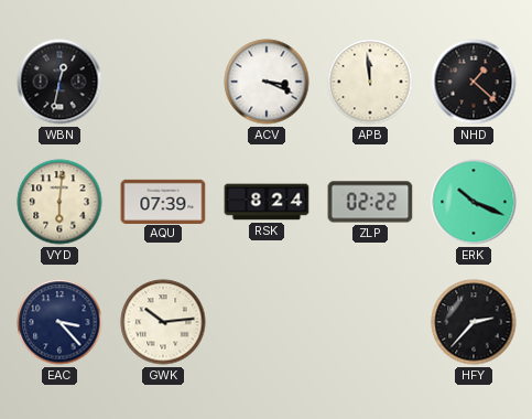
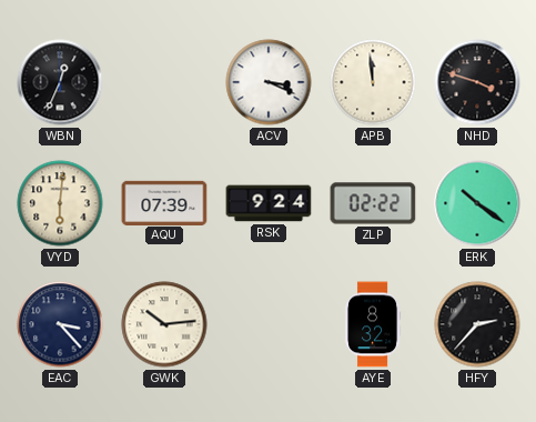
WBN: 12:32 -> 12:34
NHD: 1:22 -> 3:48
RSK: 8:24 -> 9:24
ERK: 10:19 -> 10:21
AYE: none -> 8:32
